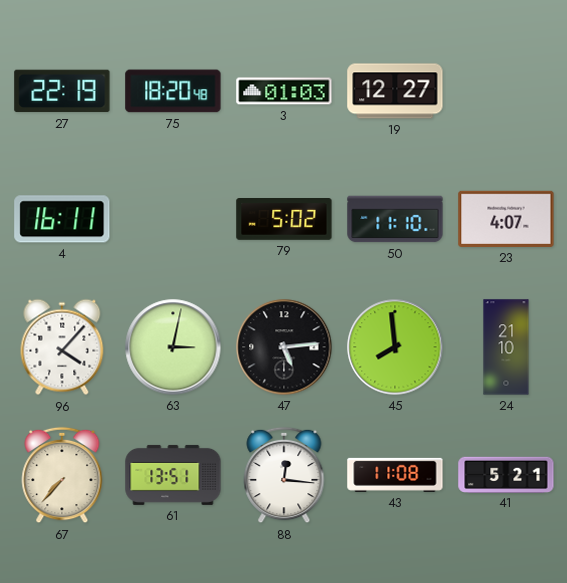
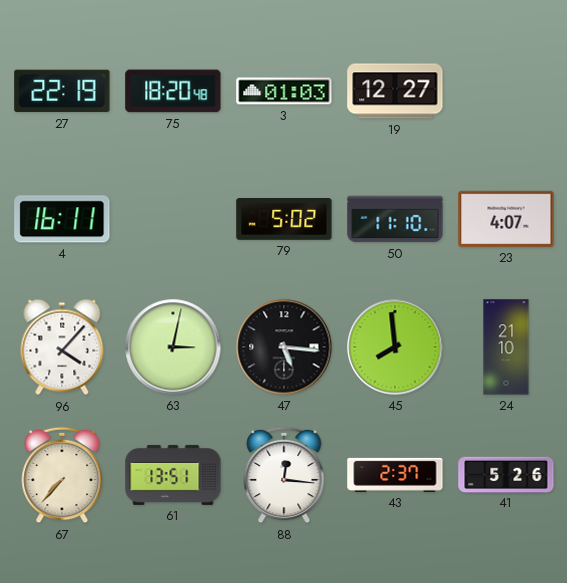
47: 5:14 -> 5:16
43: 11:08 -> 2:37
41: 5:21 -> 5:26
